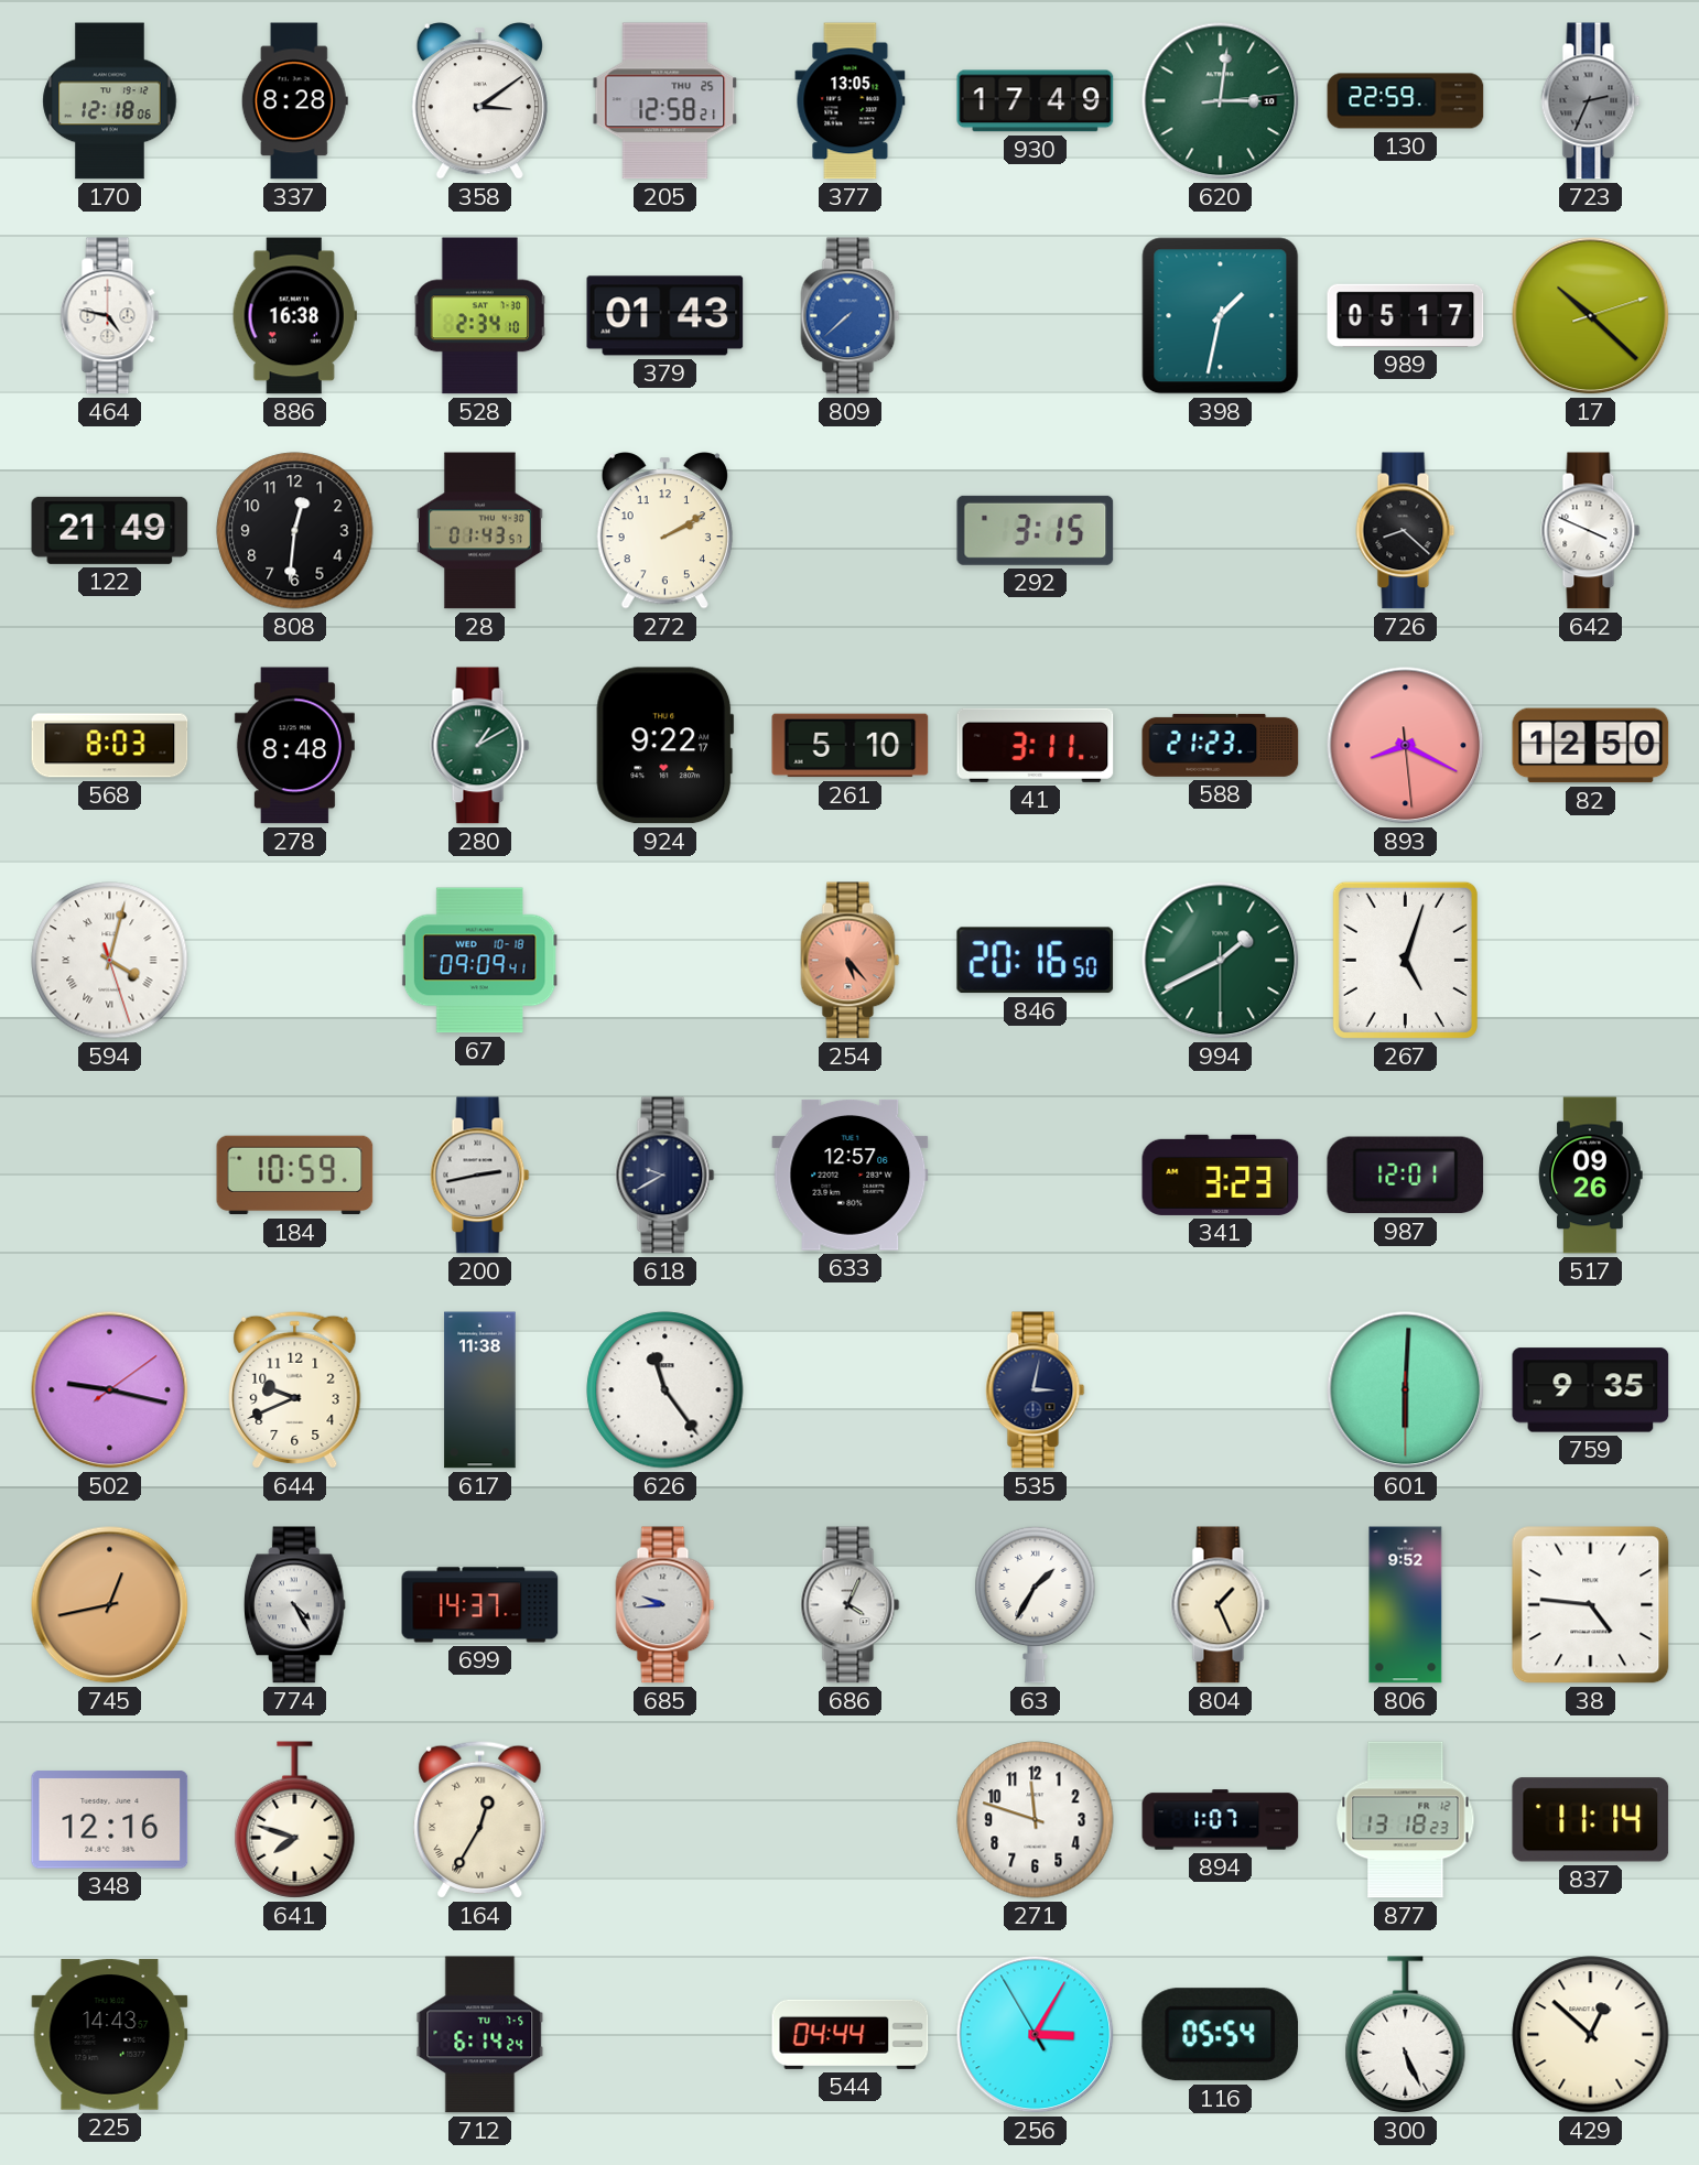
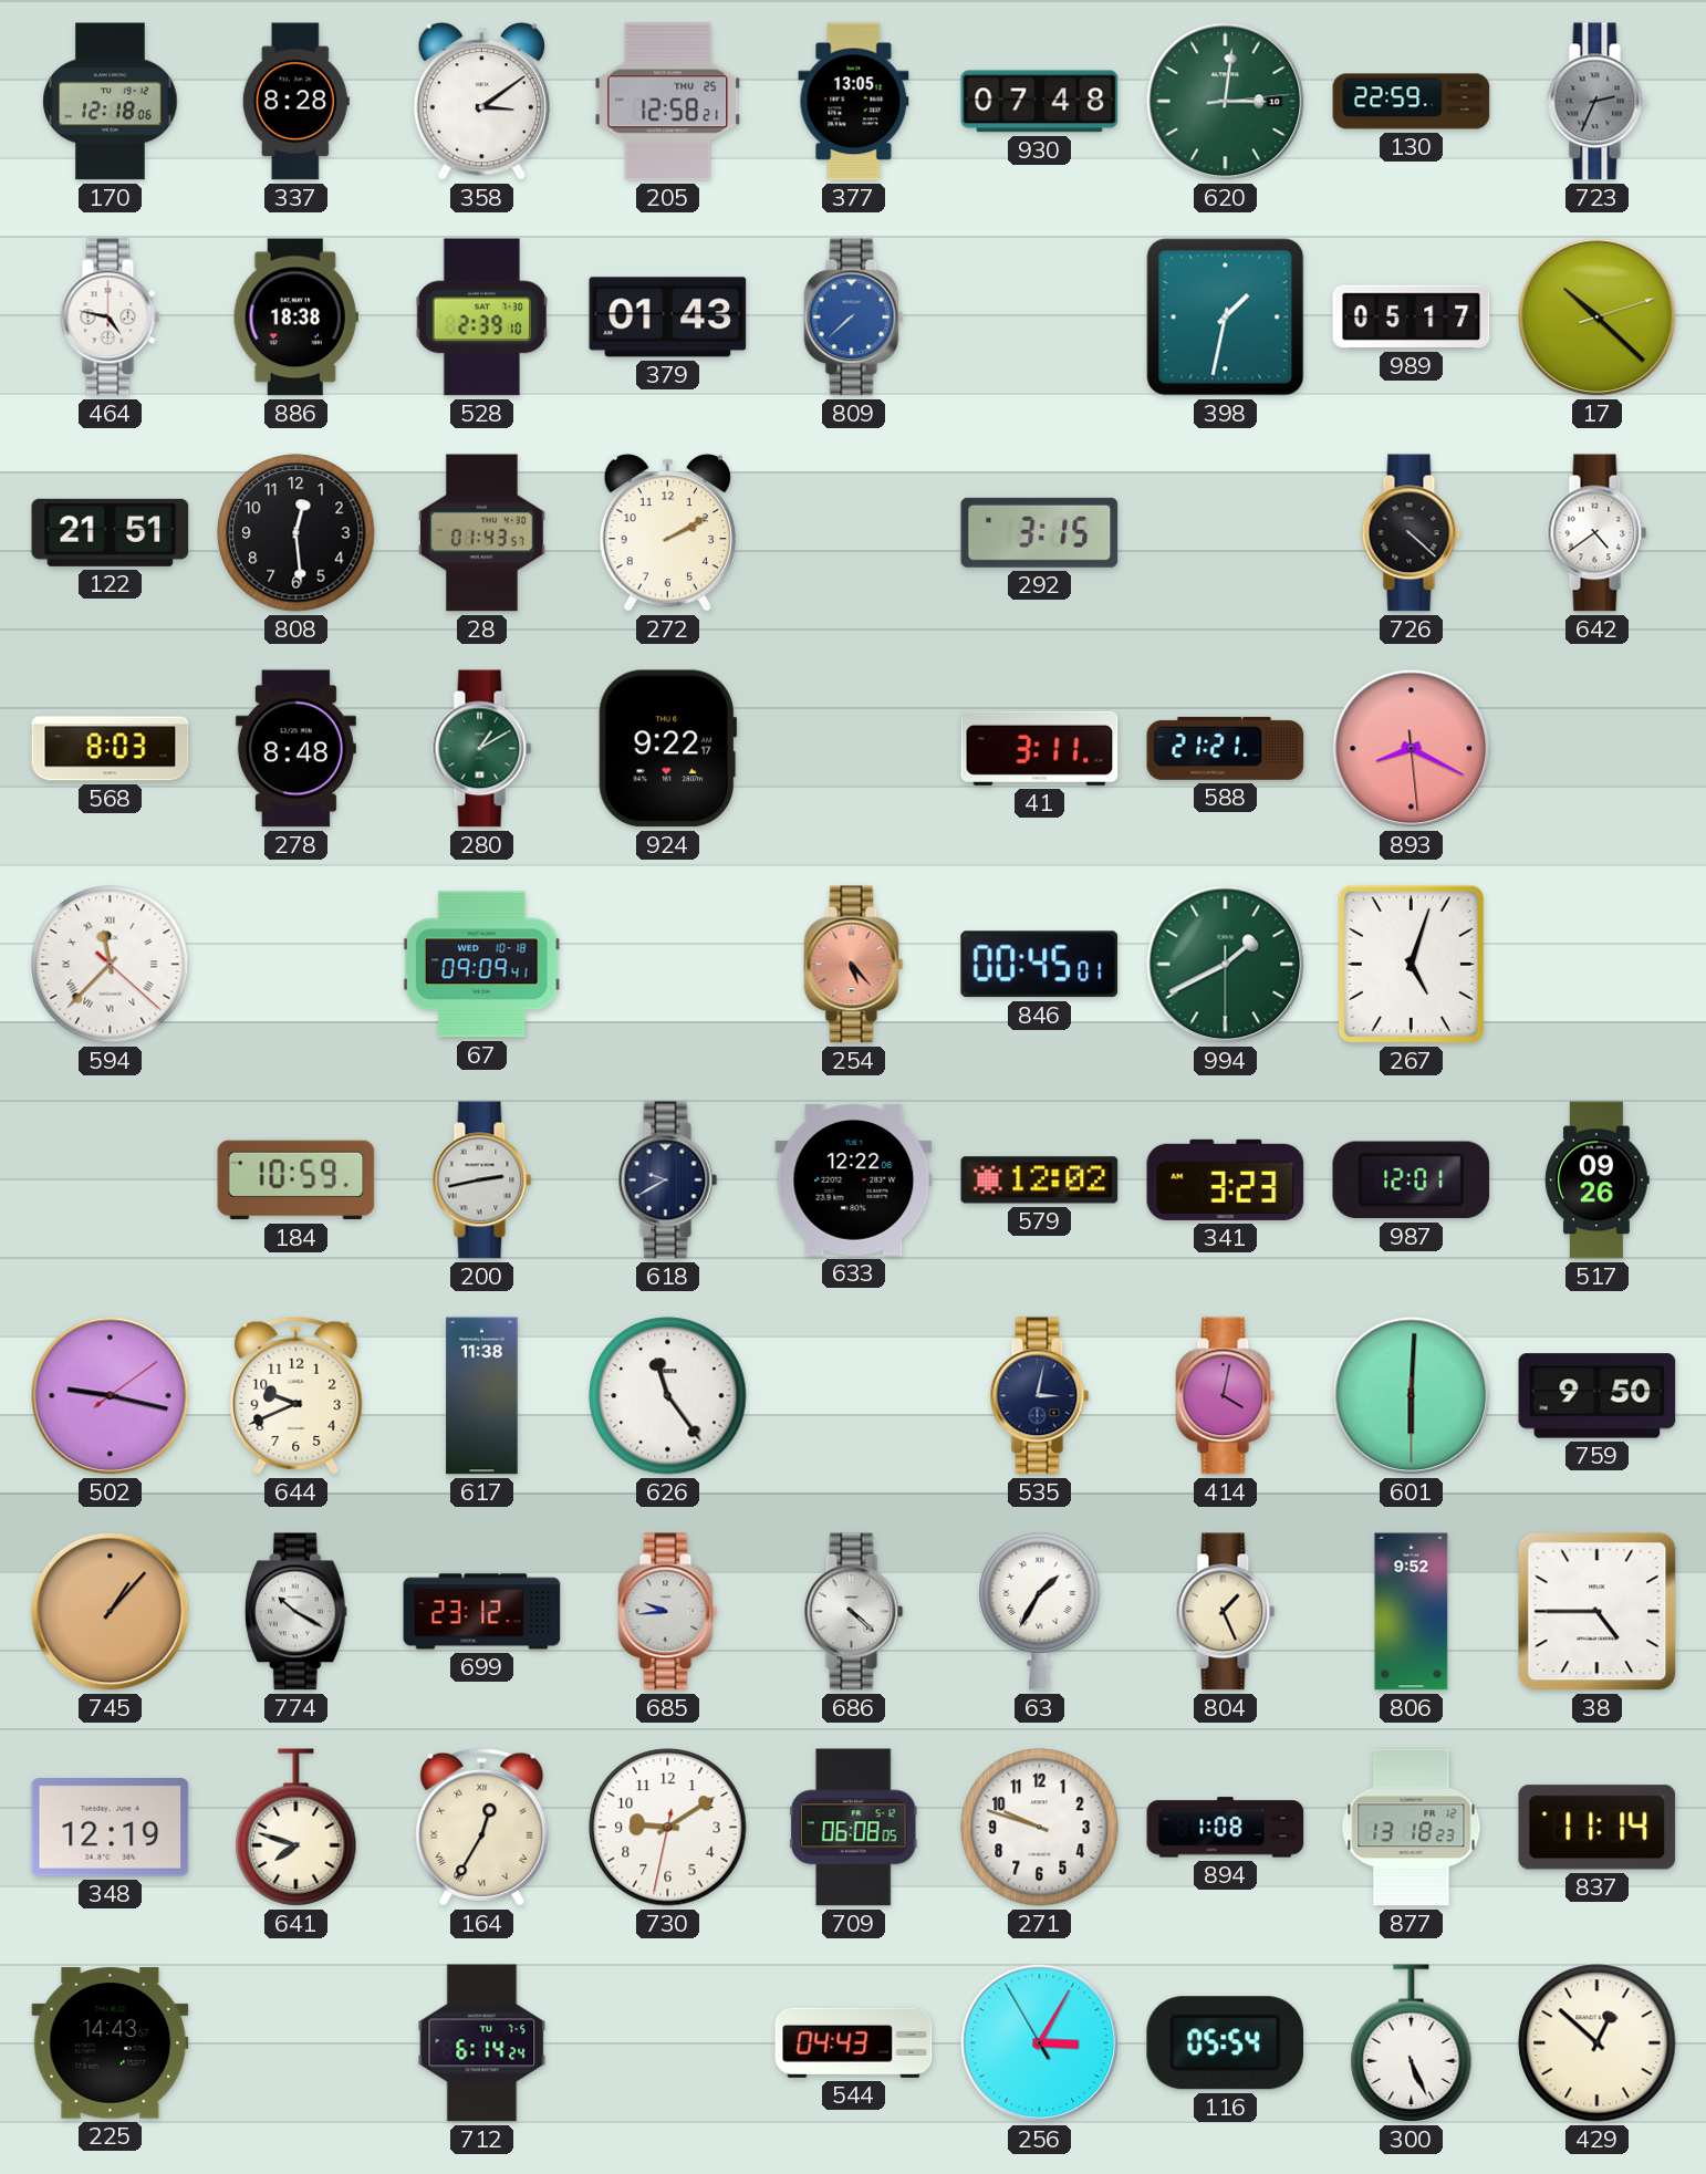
930: 17:49 -> 07:48
886: 16:38 -> 18:38
528: 2:34 -> 2:39
122: 21:49 -> 21:51
808: 12:31 -> 12:29
726: 8:22 -> 4:22
642: 3:49 -> 4:39
261: 5:10 -> none
588: 21:23 -> 21:21
82: 12:50 -> none
594: 4:02 -> 11:37
846: 20:16 -> 00:45
633: 12:57 -> 12:22
579: none -> 12:02
414: none -> 4:02
759: 9:35 -> 9:50
745: 12:43 -> 1:07
774: 4:25 -> 10:20
699: 14:37 -> 23:12
686: 4:04 -> 4:22
38: 4:46 -> 4:45
348: 12:16 -> 12:19
730: none -> 9:09
709: none -> 06:08
271: 11:48 -> 9:48
894: 1:07 -> 1:08
544: 04:44 -> 04:43
